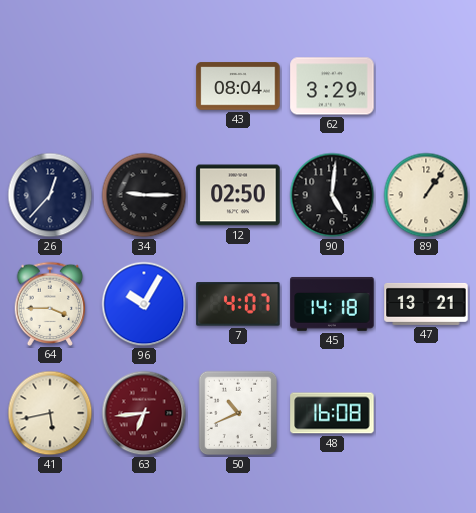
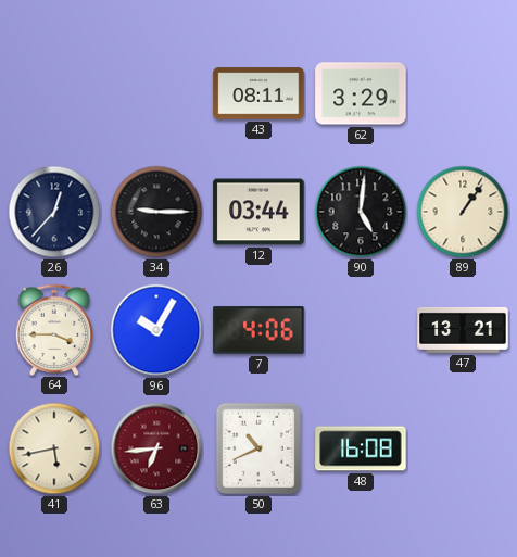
43: 08:04 -> 08:11
12: 02:50 -> 03:44
7: 4:07 -> 4:06
45: 14:18 -> none
